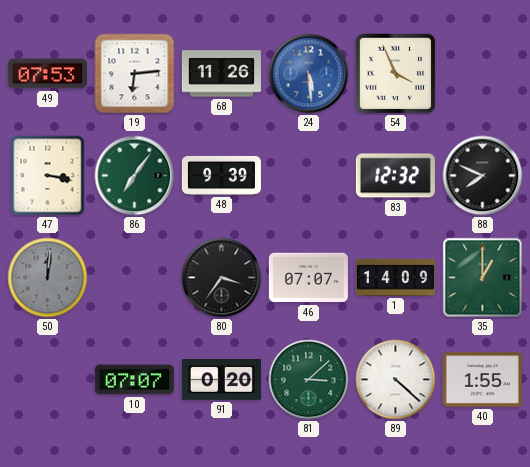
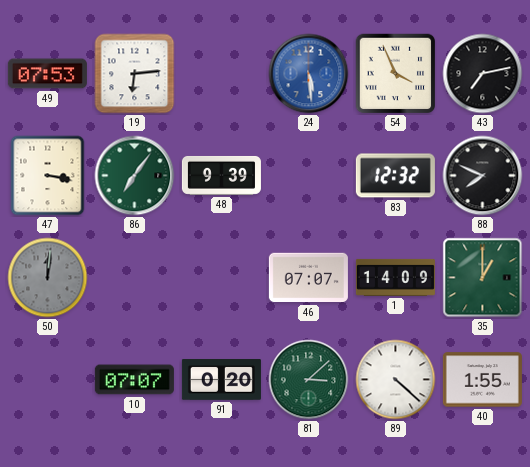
68: 11:26 -> none
43: none -> 7:13
80: 3:36 -> none
